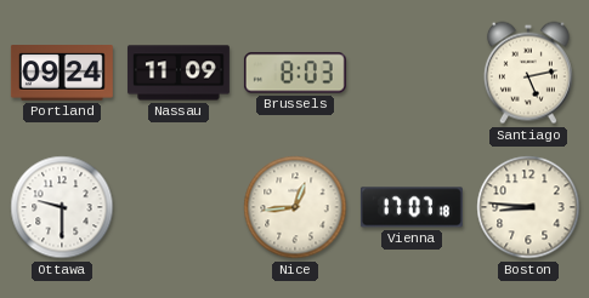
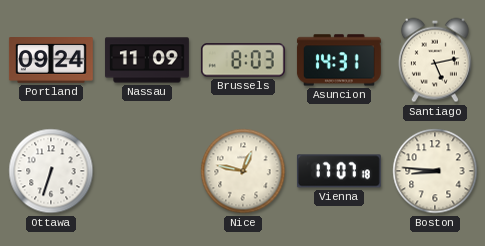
Asuncion: none -> 14:31
Ottawa: 9:30 -> 6:33
Nice: 12:44 -> 12:47
